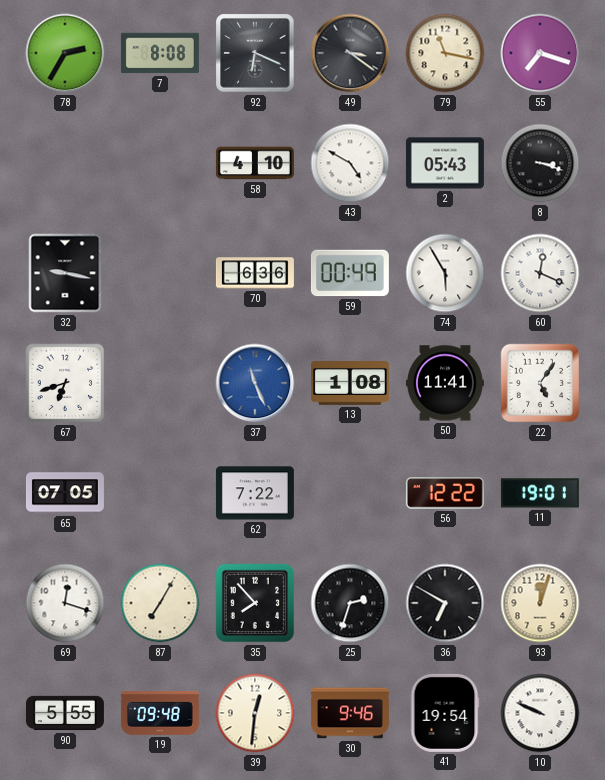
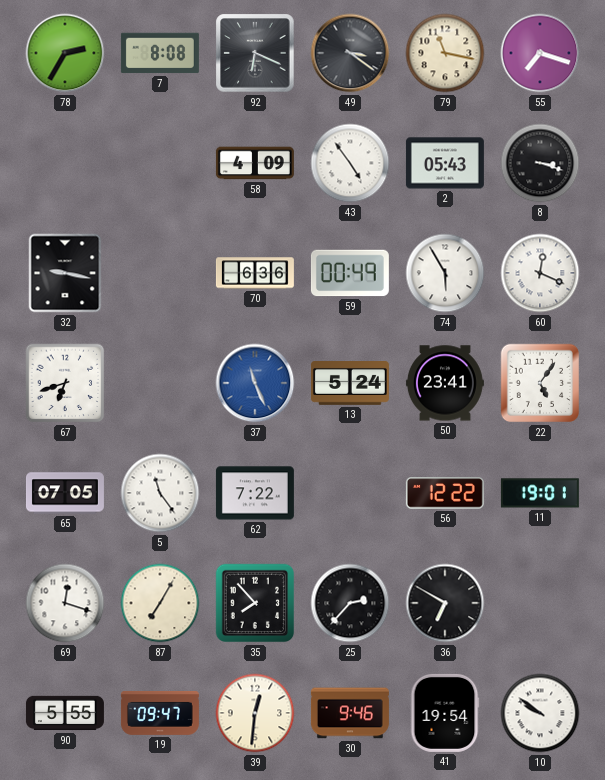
58: 4:10 -> 4:09
43: 4:50 -> 4:54
13: 1:08 -> 5:24
50: 11:41 -> 23:41
5: none -> 11:24
25: 2:33 -> 2:37
93: 12:03 -> none
19: 09:48 -> 09:47
10: 9:49 -> 9:51
